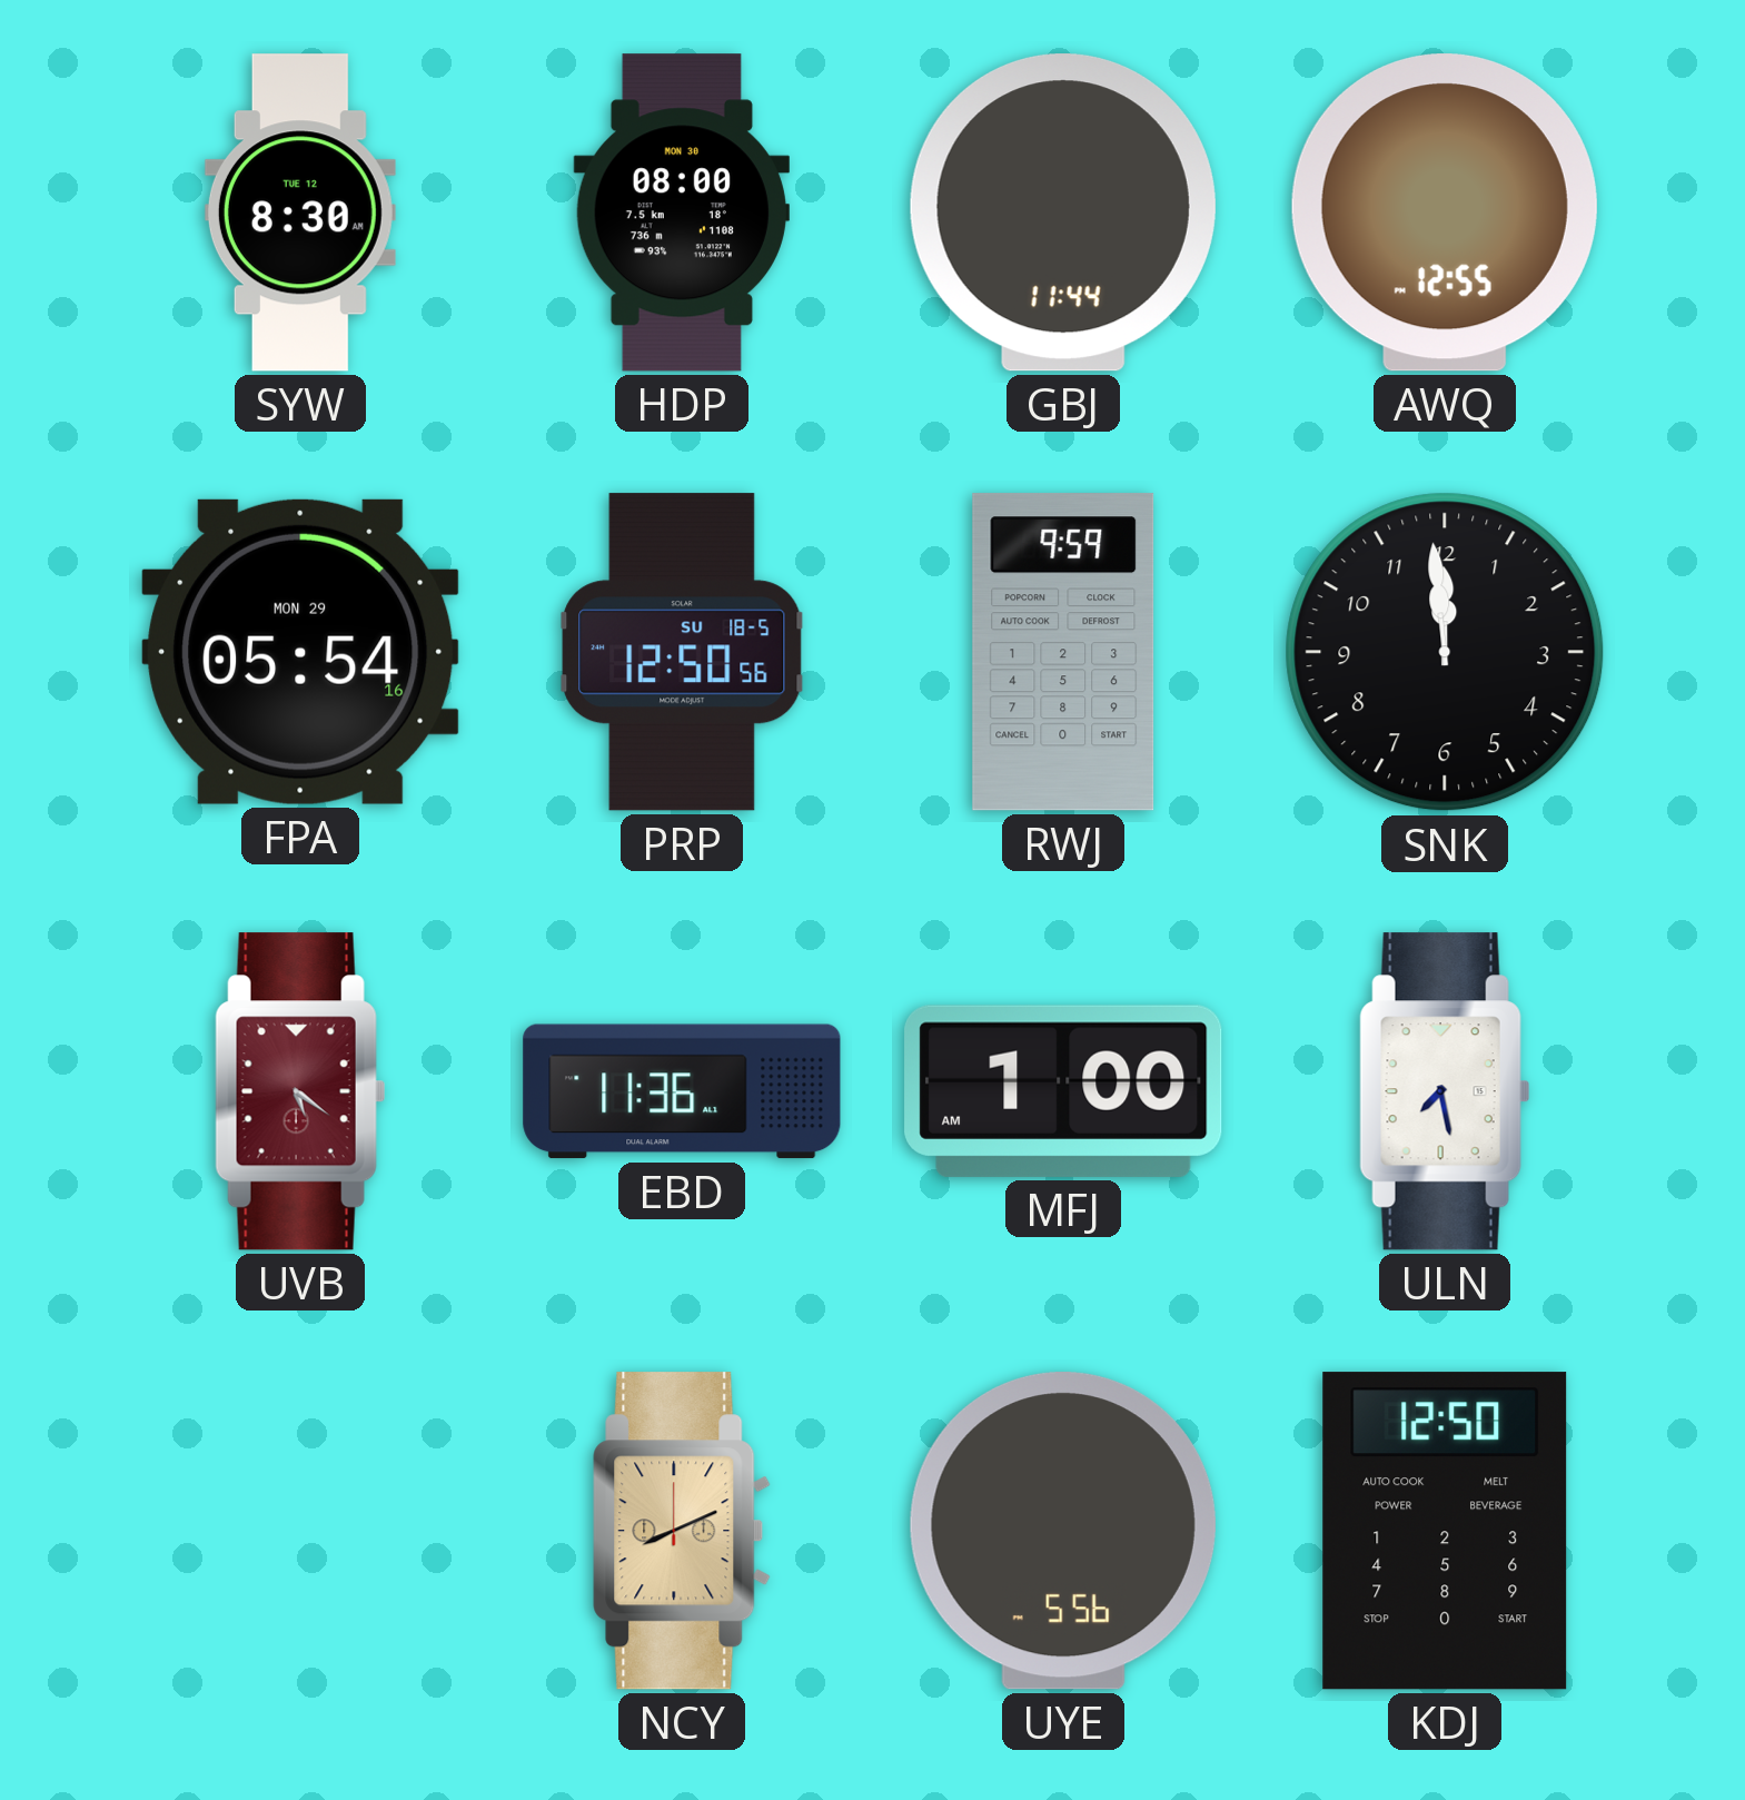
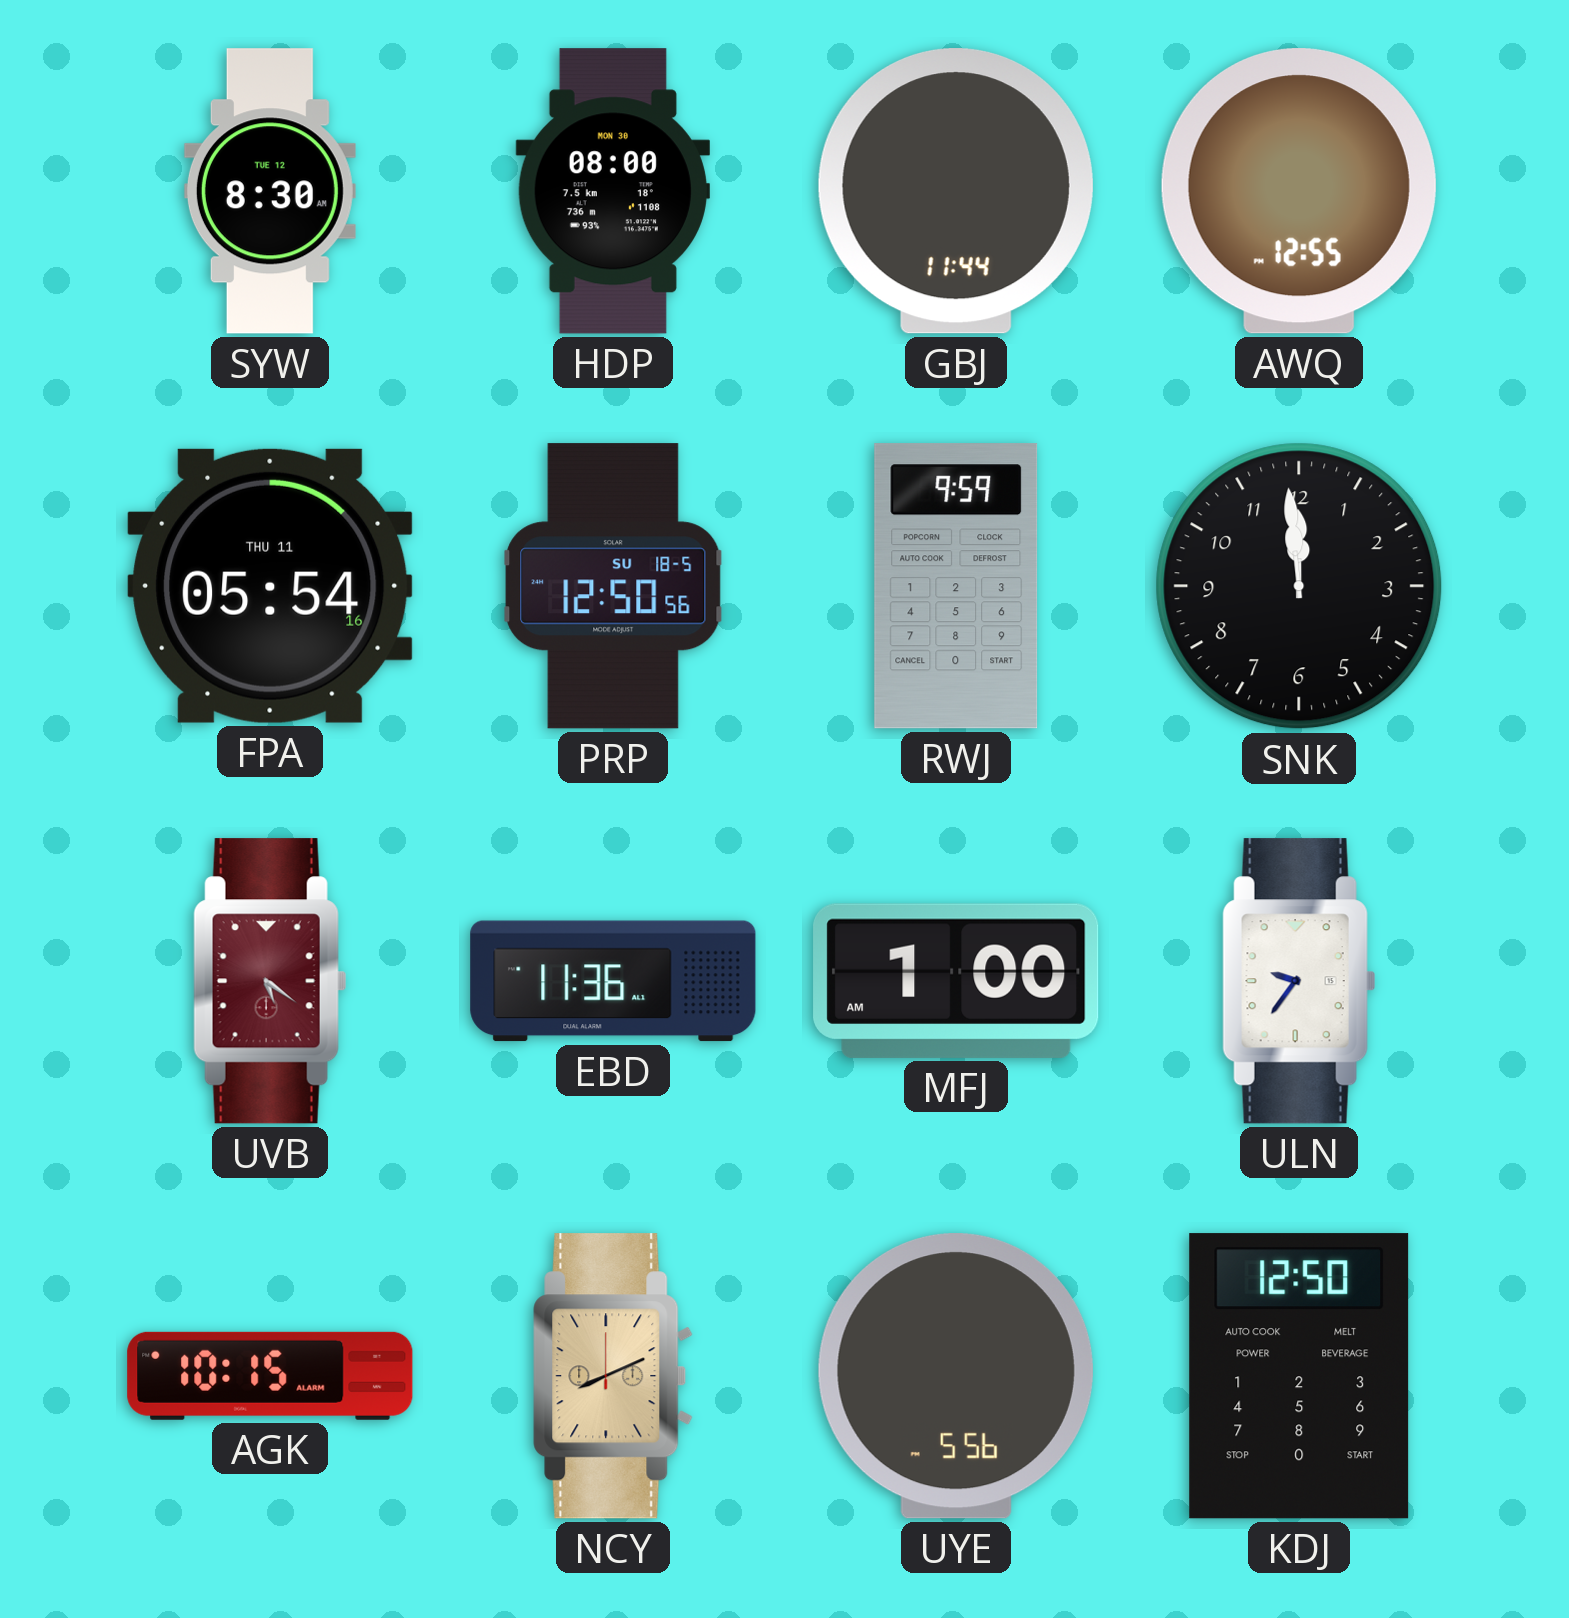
FPA date: MON 29 -> THU 11
ULN: 7:28 -> 9:36
AGK: none -> 10:15
